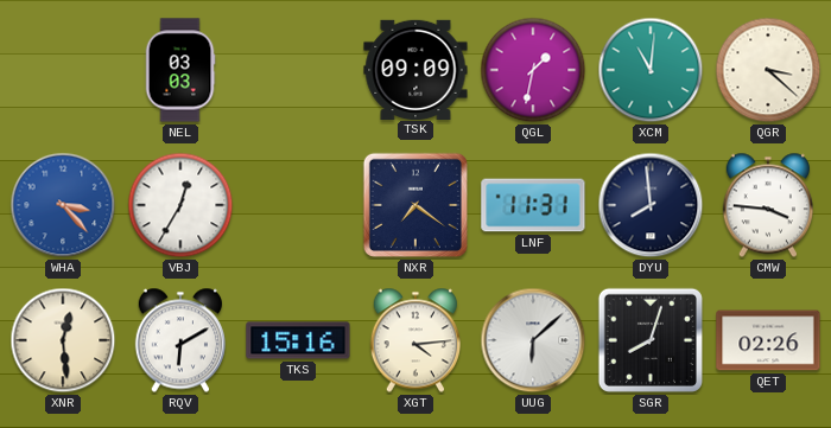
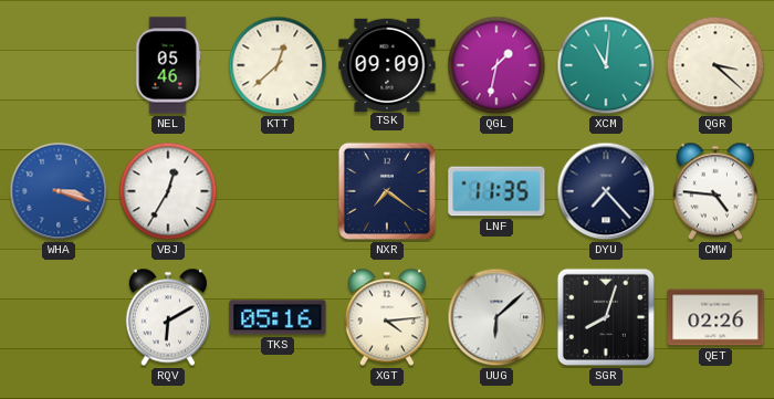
NEL: 03:03 -> 05:46
KTT: none -> 12:38
WHA: 3:23 -> 3:18
LNF: 11:31 -> 11:35
DYU: 7:59 -> 7:23
CMW: 3:46 -> 4:46
XNR: 12:29 -> none
TKS: 15:16 -> 05:16
